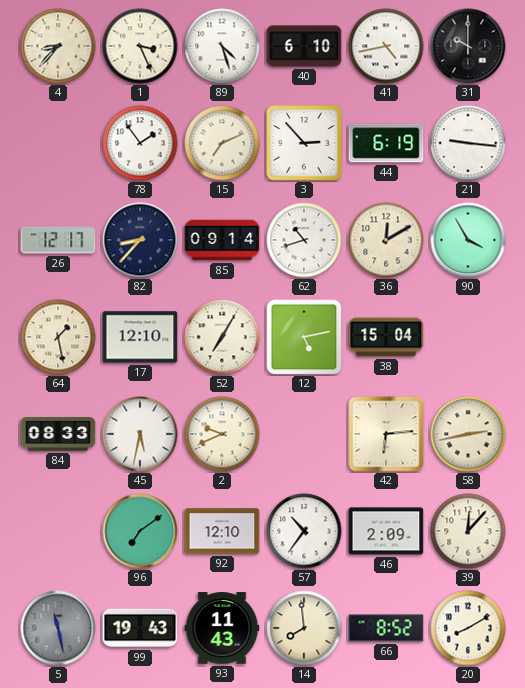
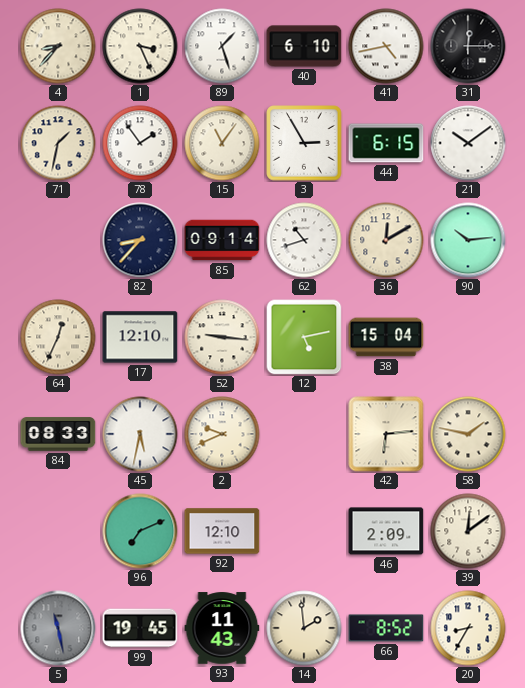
89: 4:27 -> 1:27
31: 10:00 -> 12:15
71: none -> 1:32
15: 7:11 -> 11:06
3: 2:53 -> 2:55
44: 6:19 -> 6:15
21: 9:16 -> 10:09
26: 12:17 -> none
90: 3:55 -> 10:14
64: 1:28 -> 12:34
52: 7:05 -> 9:16
58: 2:43 -> 1:47
96: 7:09 -> 7:11
57: 10:36 -> none
39: 12:07 -> 12:09
99: 19:43 -> 19:45
14: 7:59 -> 1:59
20: 8:10 -> 8:35
